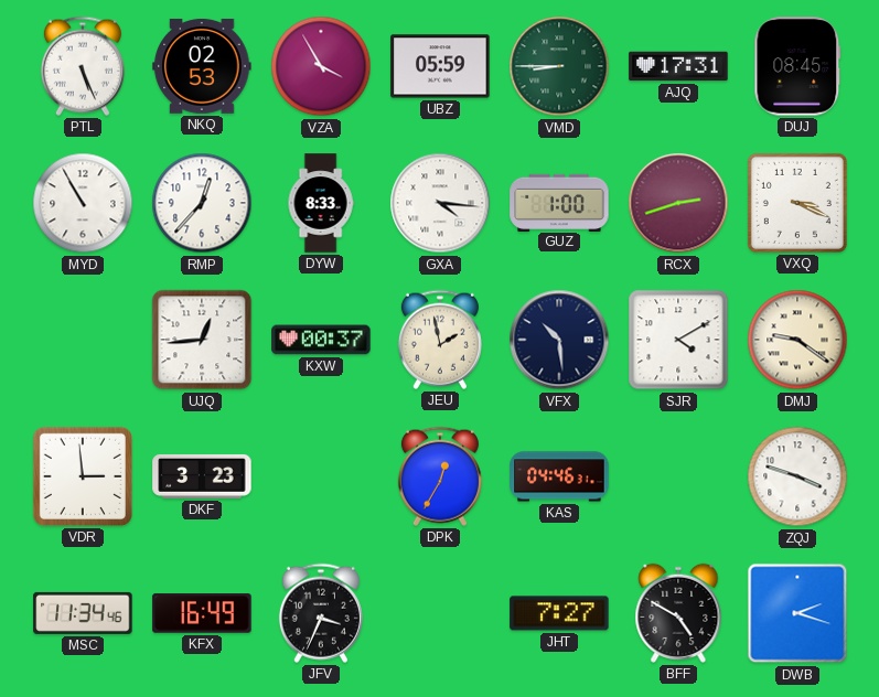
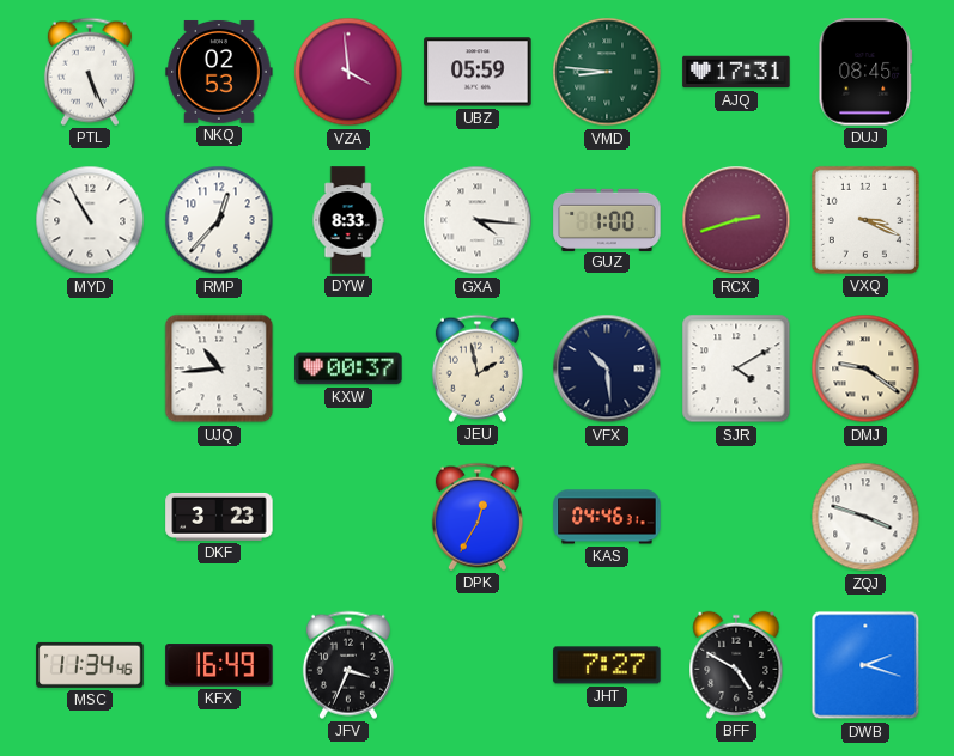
VZA: 3:55 -> 3:59
VMD: 8:45 -> 8:46
UJQ: 12:44 -> 10:44
VDR: 2:59 -> none
